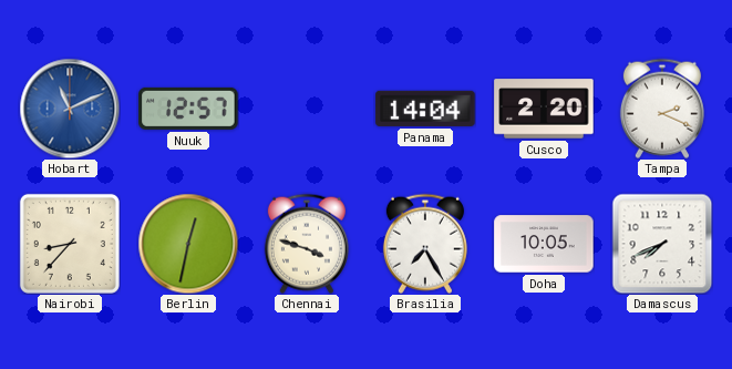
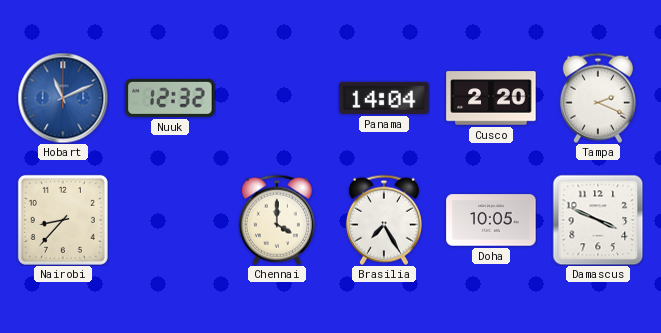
Nuuk: 12:57 -> 12:32
Berlin: 12:32 -> none
Chennai: 3:48 -> 4:00
Damascus: 7:41 -> 3:49
